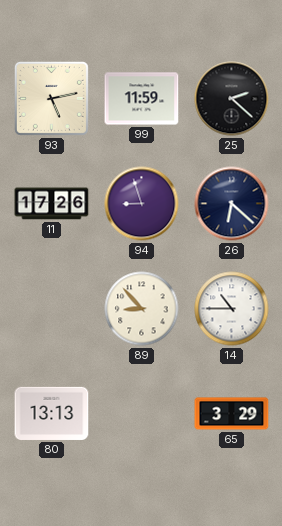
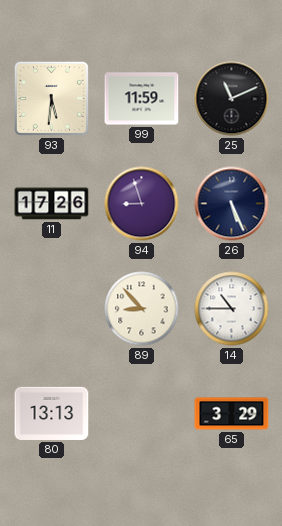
93: 5:13 -> 5:31
25: 2:22 -> 11:11
26: 6:22 -> 5:26
